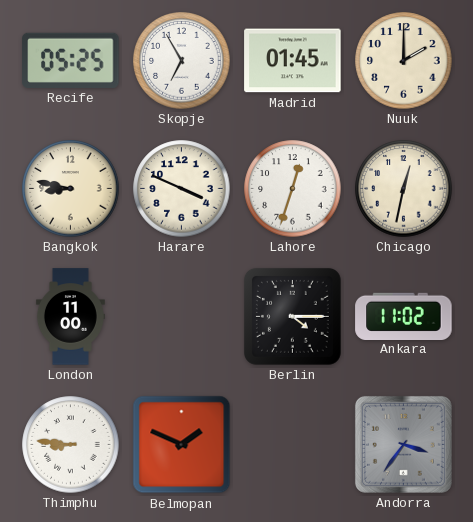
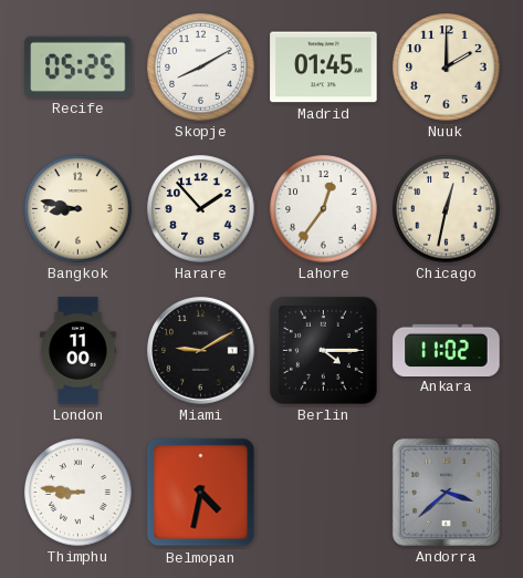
Skopje: 6:55 -> 8:10
Harare: 3:49 -> 1:53
Lahore: 12:33 -> 12:36
Miami: none -> 9:10
Belmopan: 1:49 -> 4:32
Andorra: 3:36 -> 3:38
